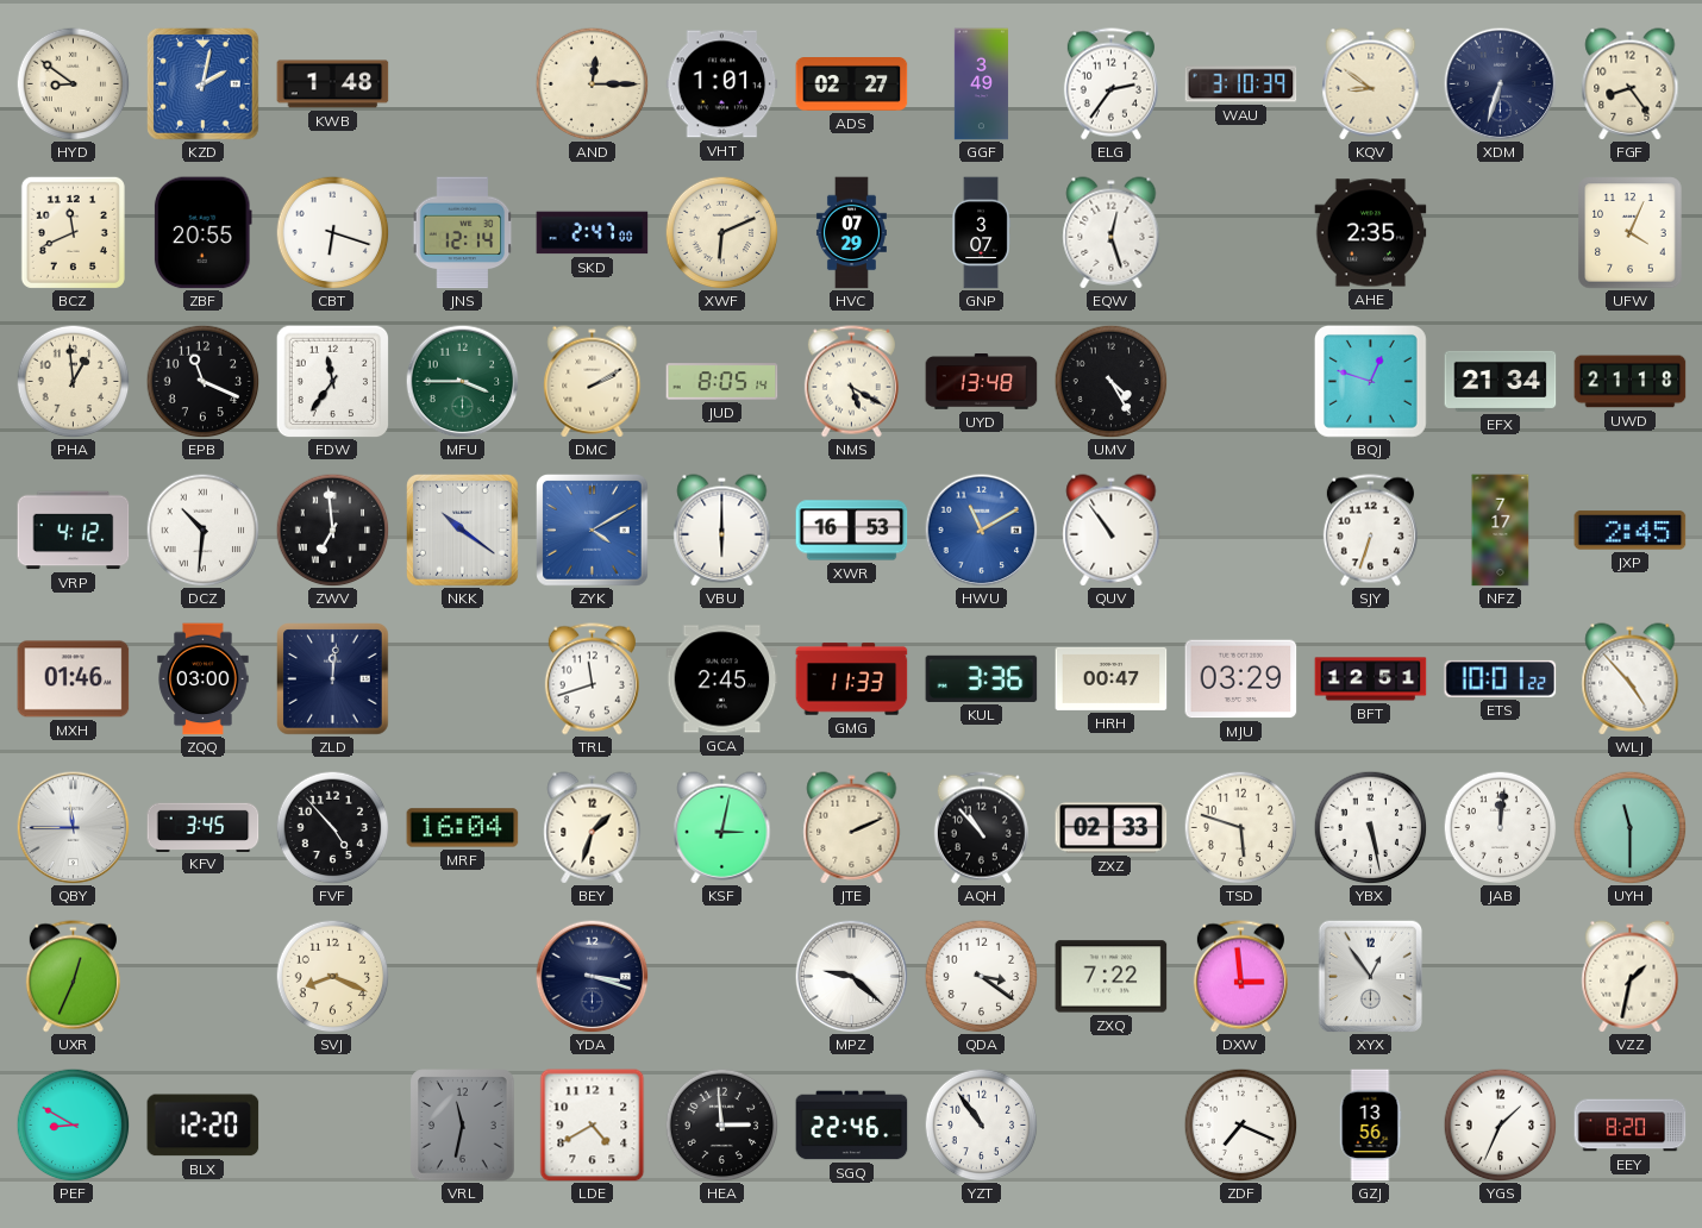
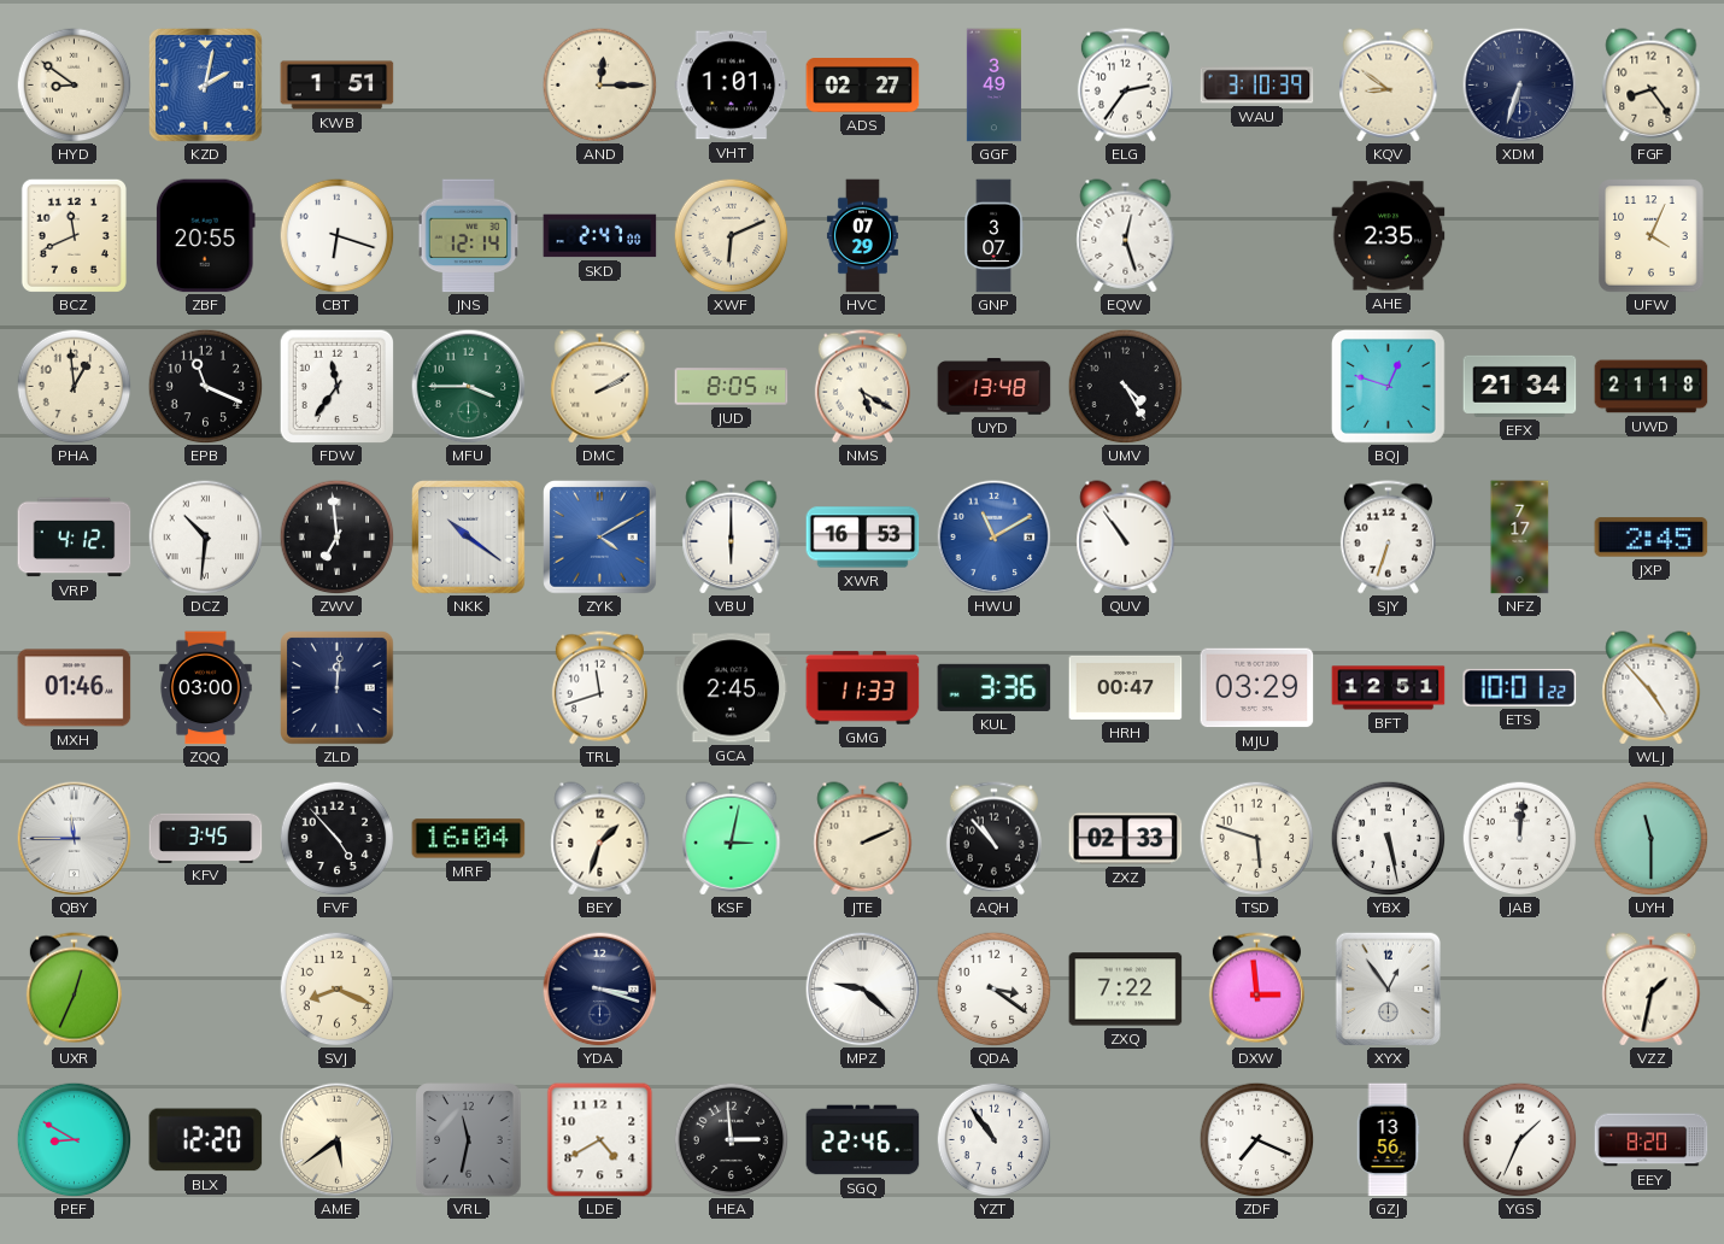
KWB: 1:48 -> 1:51
AME: none -> 5:39
